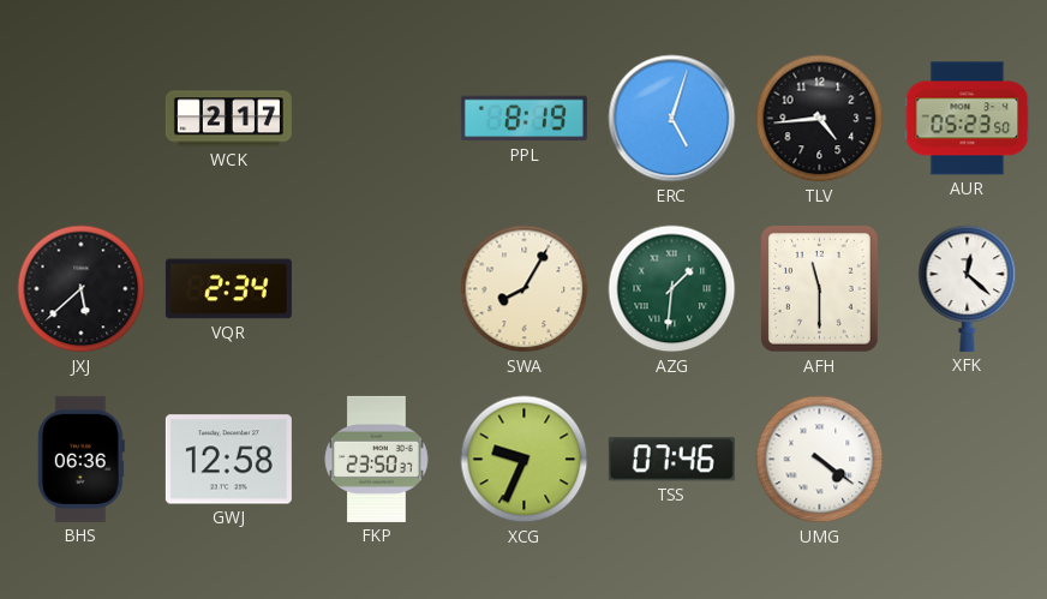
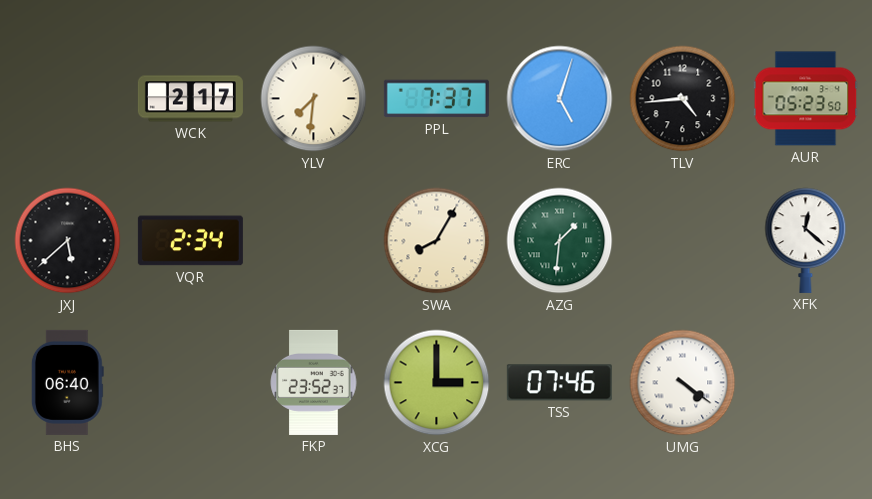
YLV: none -> 7:31
PPL: 8:19 -> 7:37
AFH: 11:30 -> none
BHS: 06:36 -> 06:40
GWJ: 12:58 -> none
FKP: 23:50 -> 23:52
XCG: 9:34 -> 3:00
